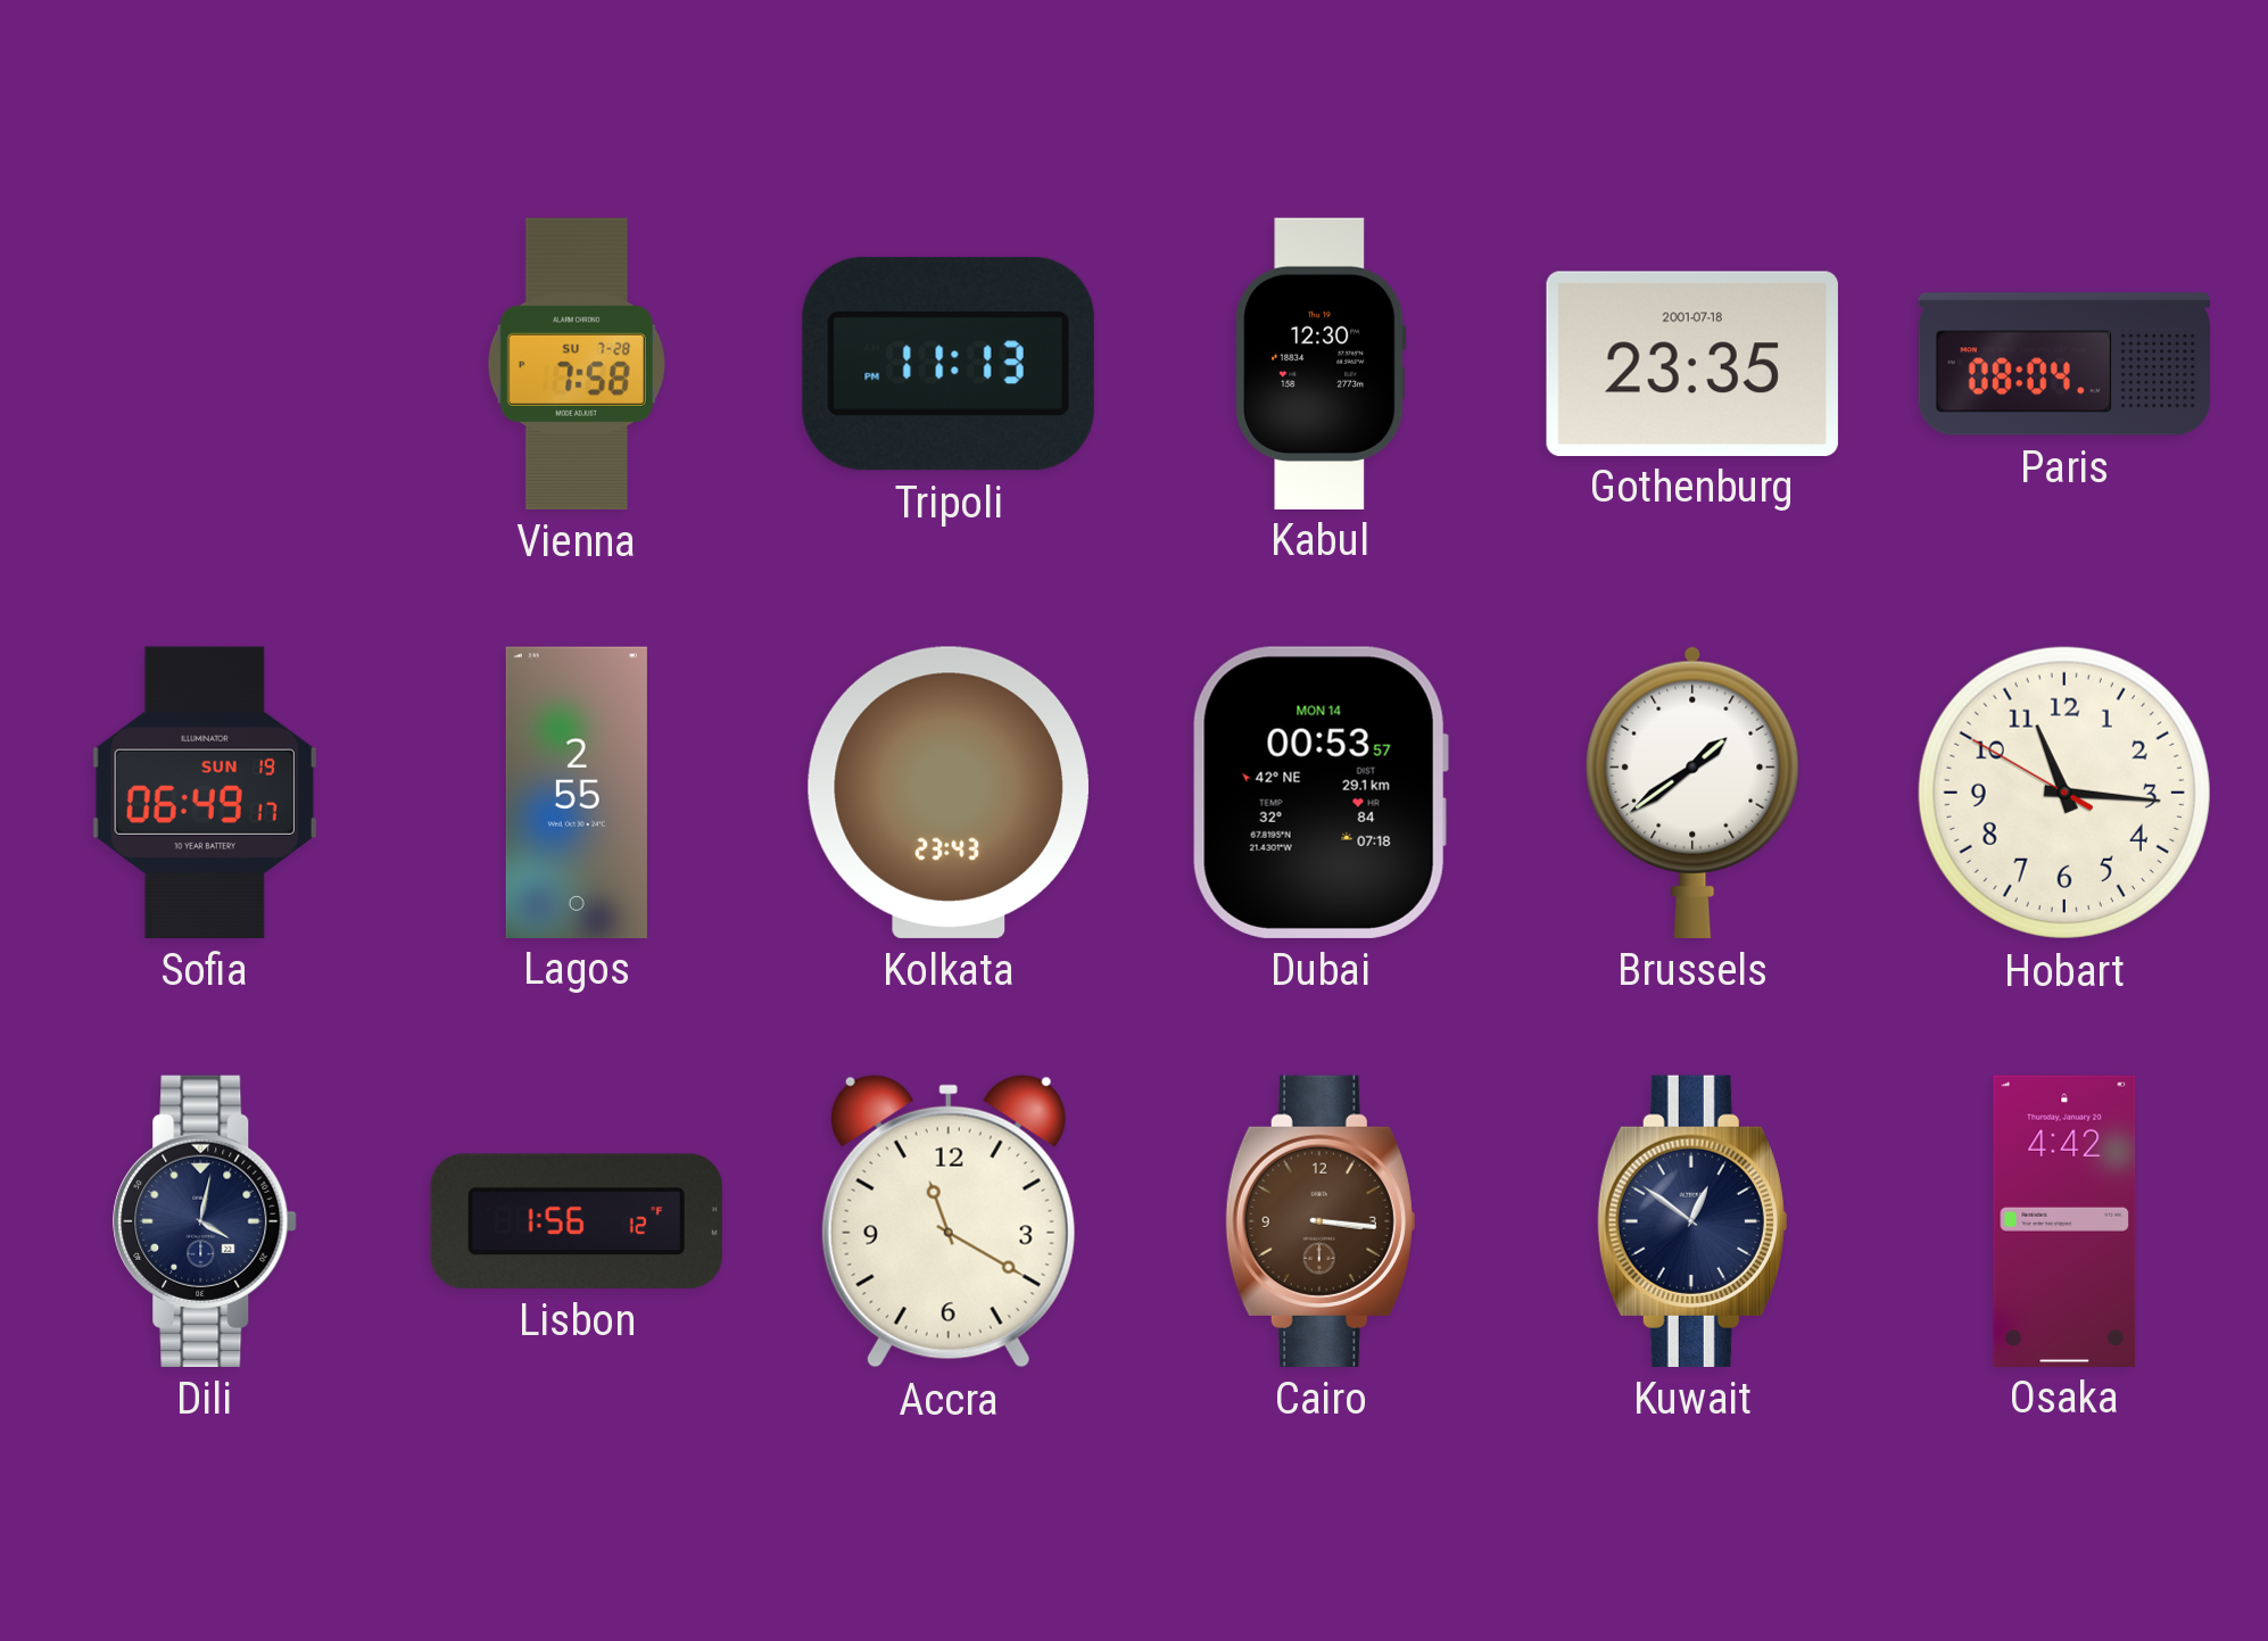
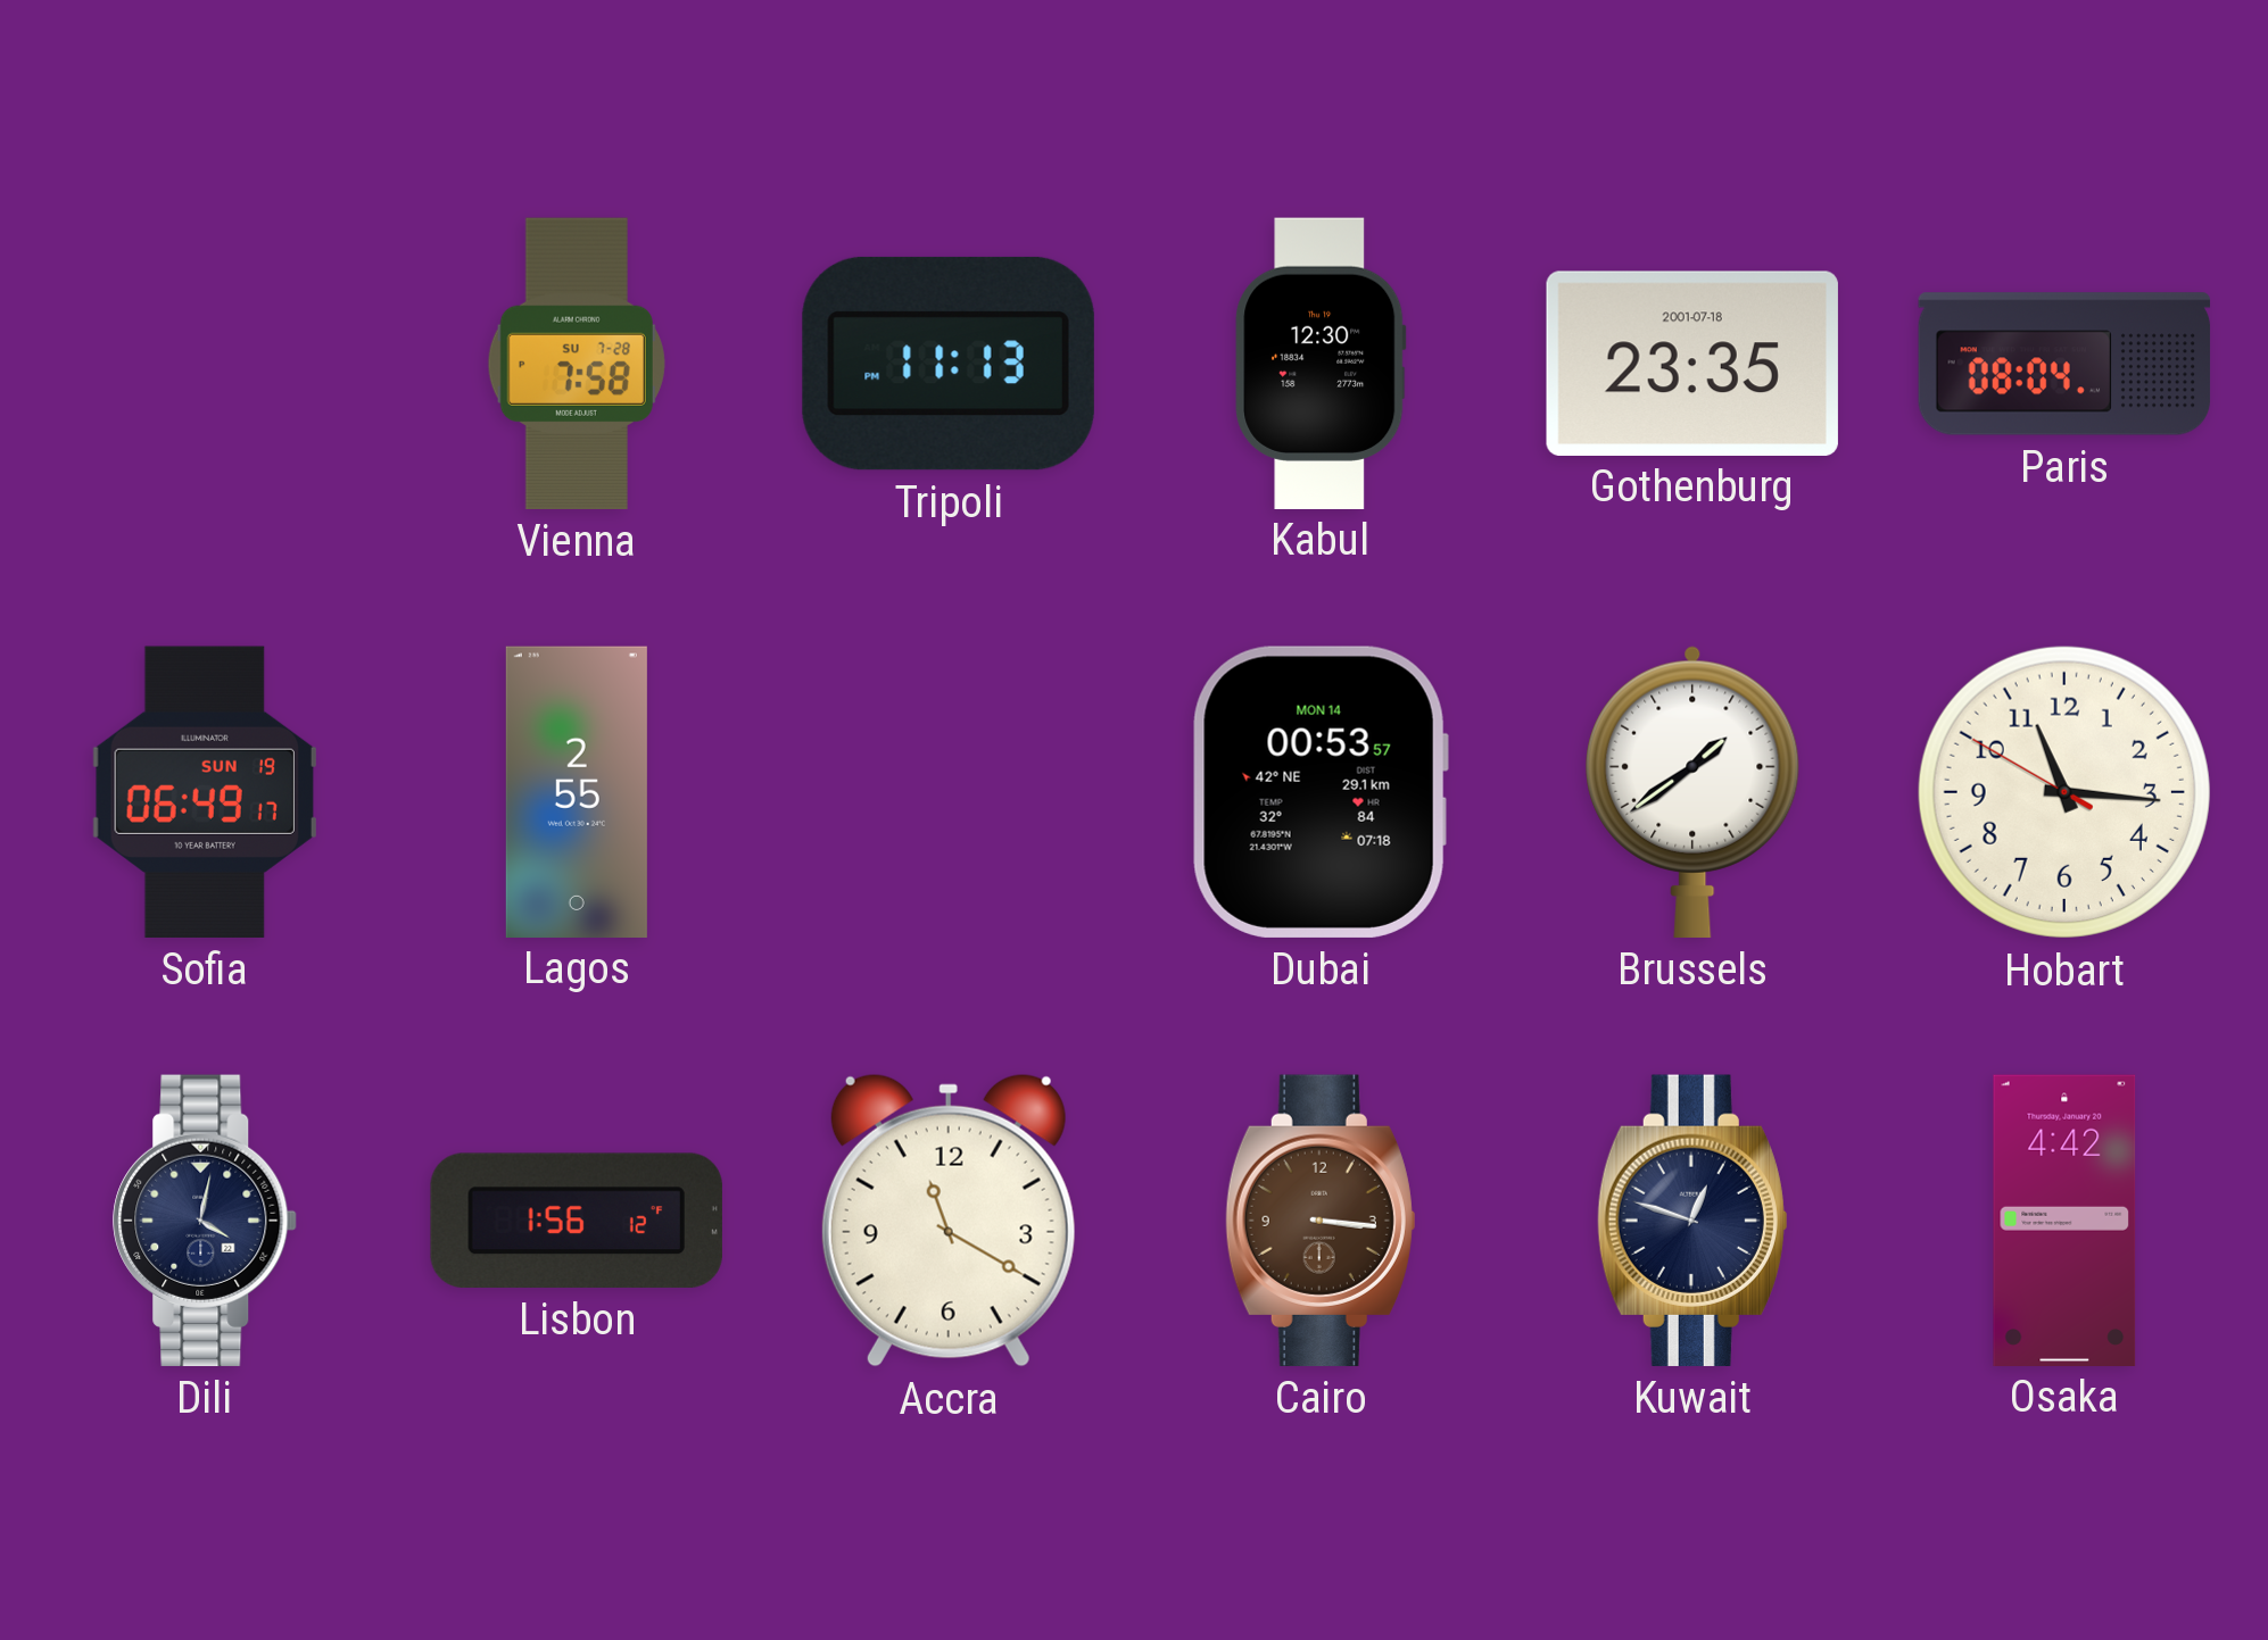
Kolkata: 23:43 -> none
Kuwait: 12:51 -> 12:48
